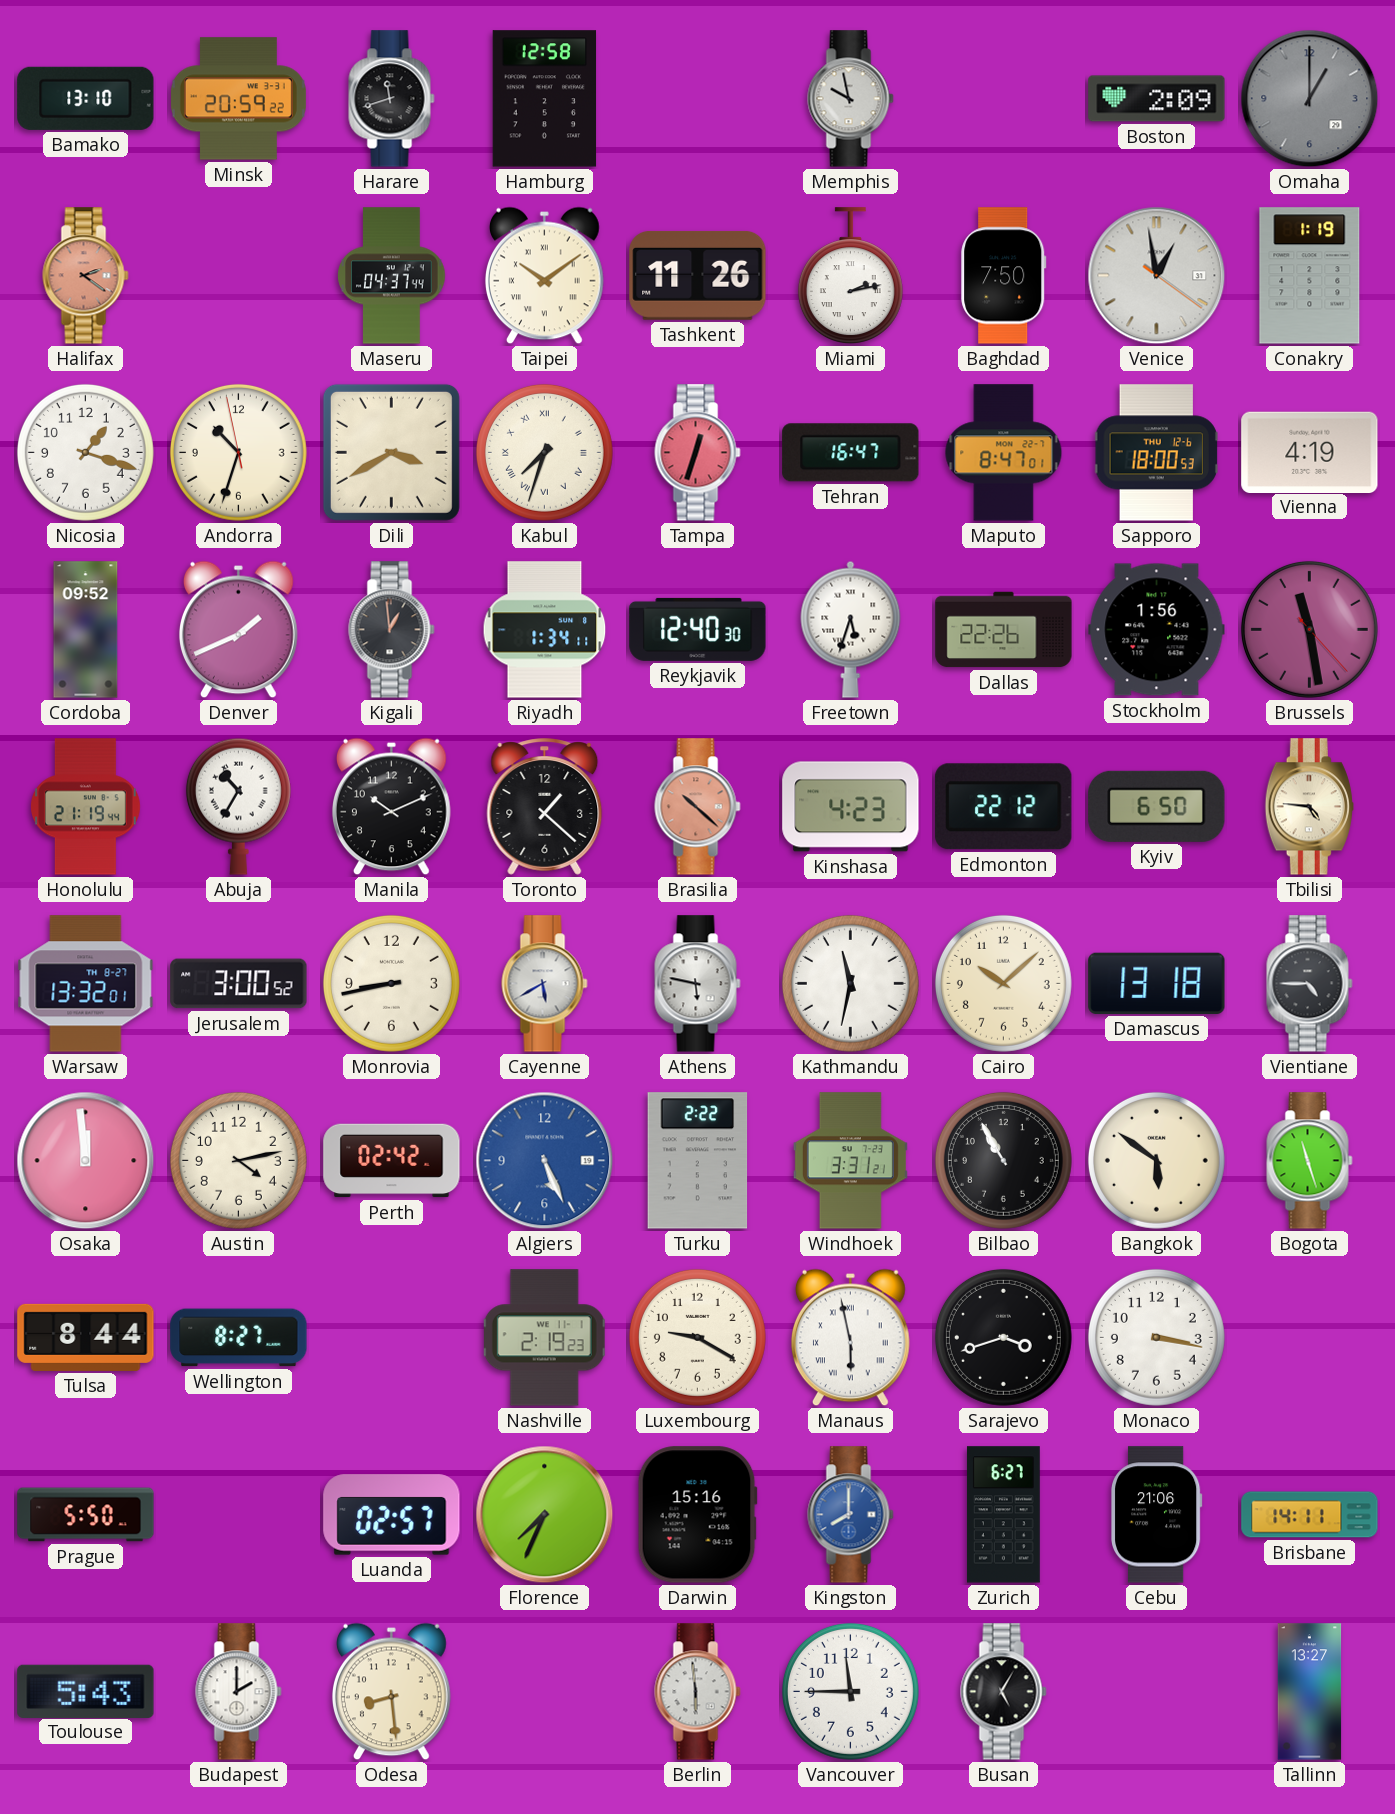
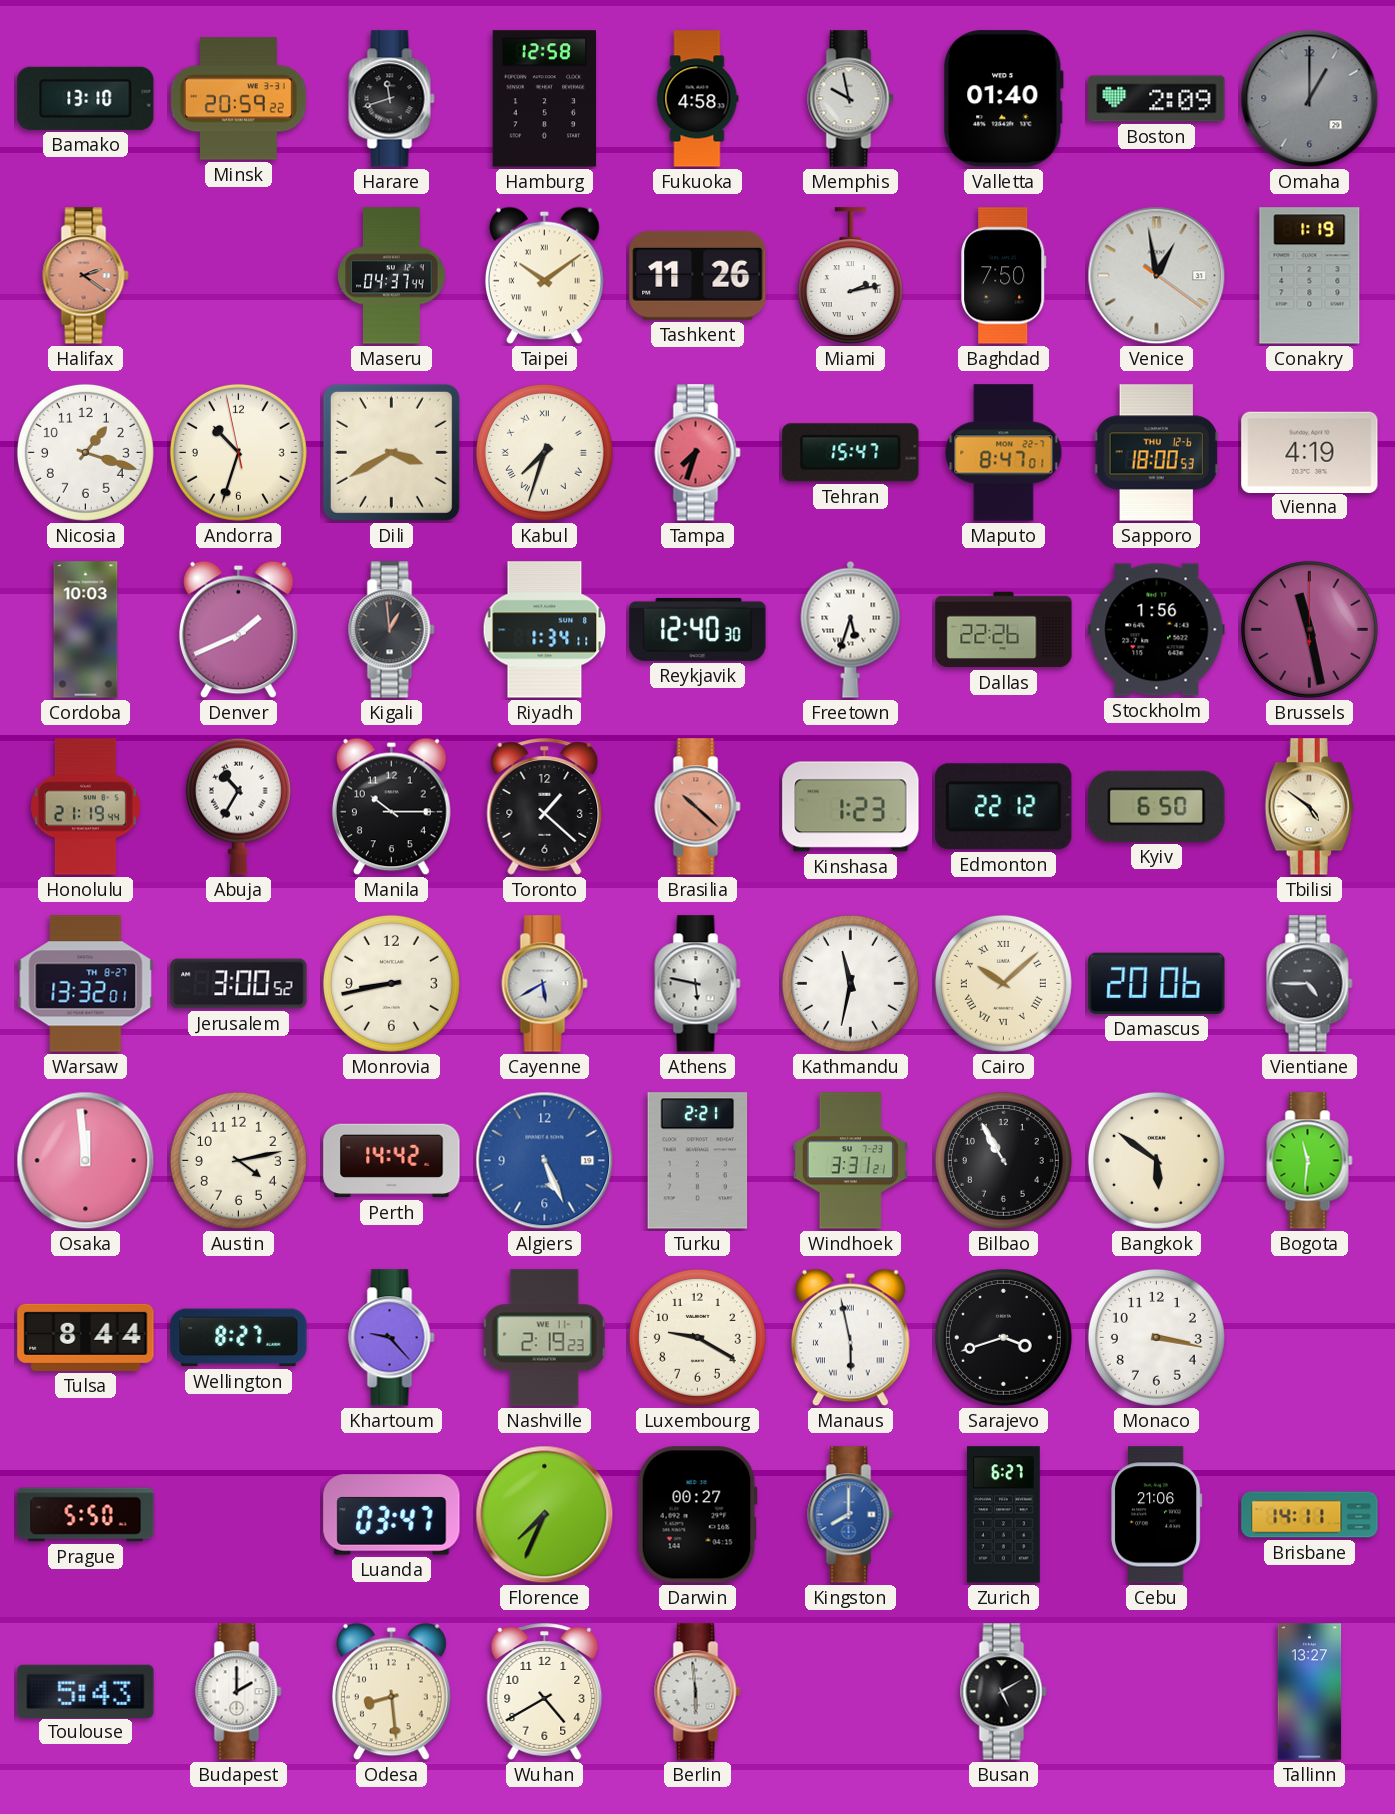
Fukuoka: none -> 4:58
Valletta: none -> 01:40
Tampa: 12:33 -> 7:33
Tehran: 16:47 -> 15:47
Cordoba: 09:52 -> 10:03
Brussels: 11:28:23 -> 11:28:00
Manila: 10:11 -> 10:15
Kinshasa: 4:23 -> 1:23
Tbilisi: 4:46 -> 4:51
Cairo numerals: Arabic -> Roman
Damascus: 13:18 -> 20:06
Perth: 02:42 -> 14:42
Turku: 2:22 -> 2:21
Bogota: 11:27 -> 11:31
Khartoum: none -> 9:23
Luanda: 02:57 -> 03:47
Darwin: 15:16 -> 00:27
Wuhan: none -> 4:40
Vancouver: 11:45 -> none
Busan: 5:05 -> 5:10
